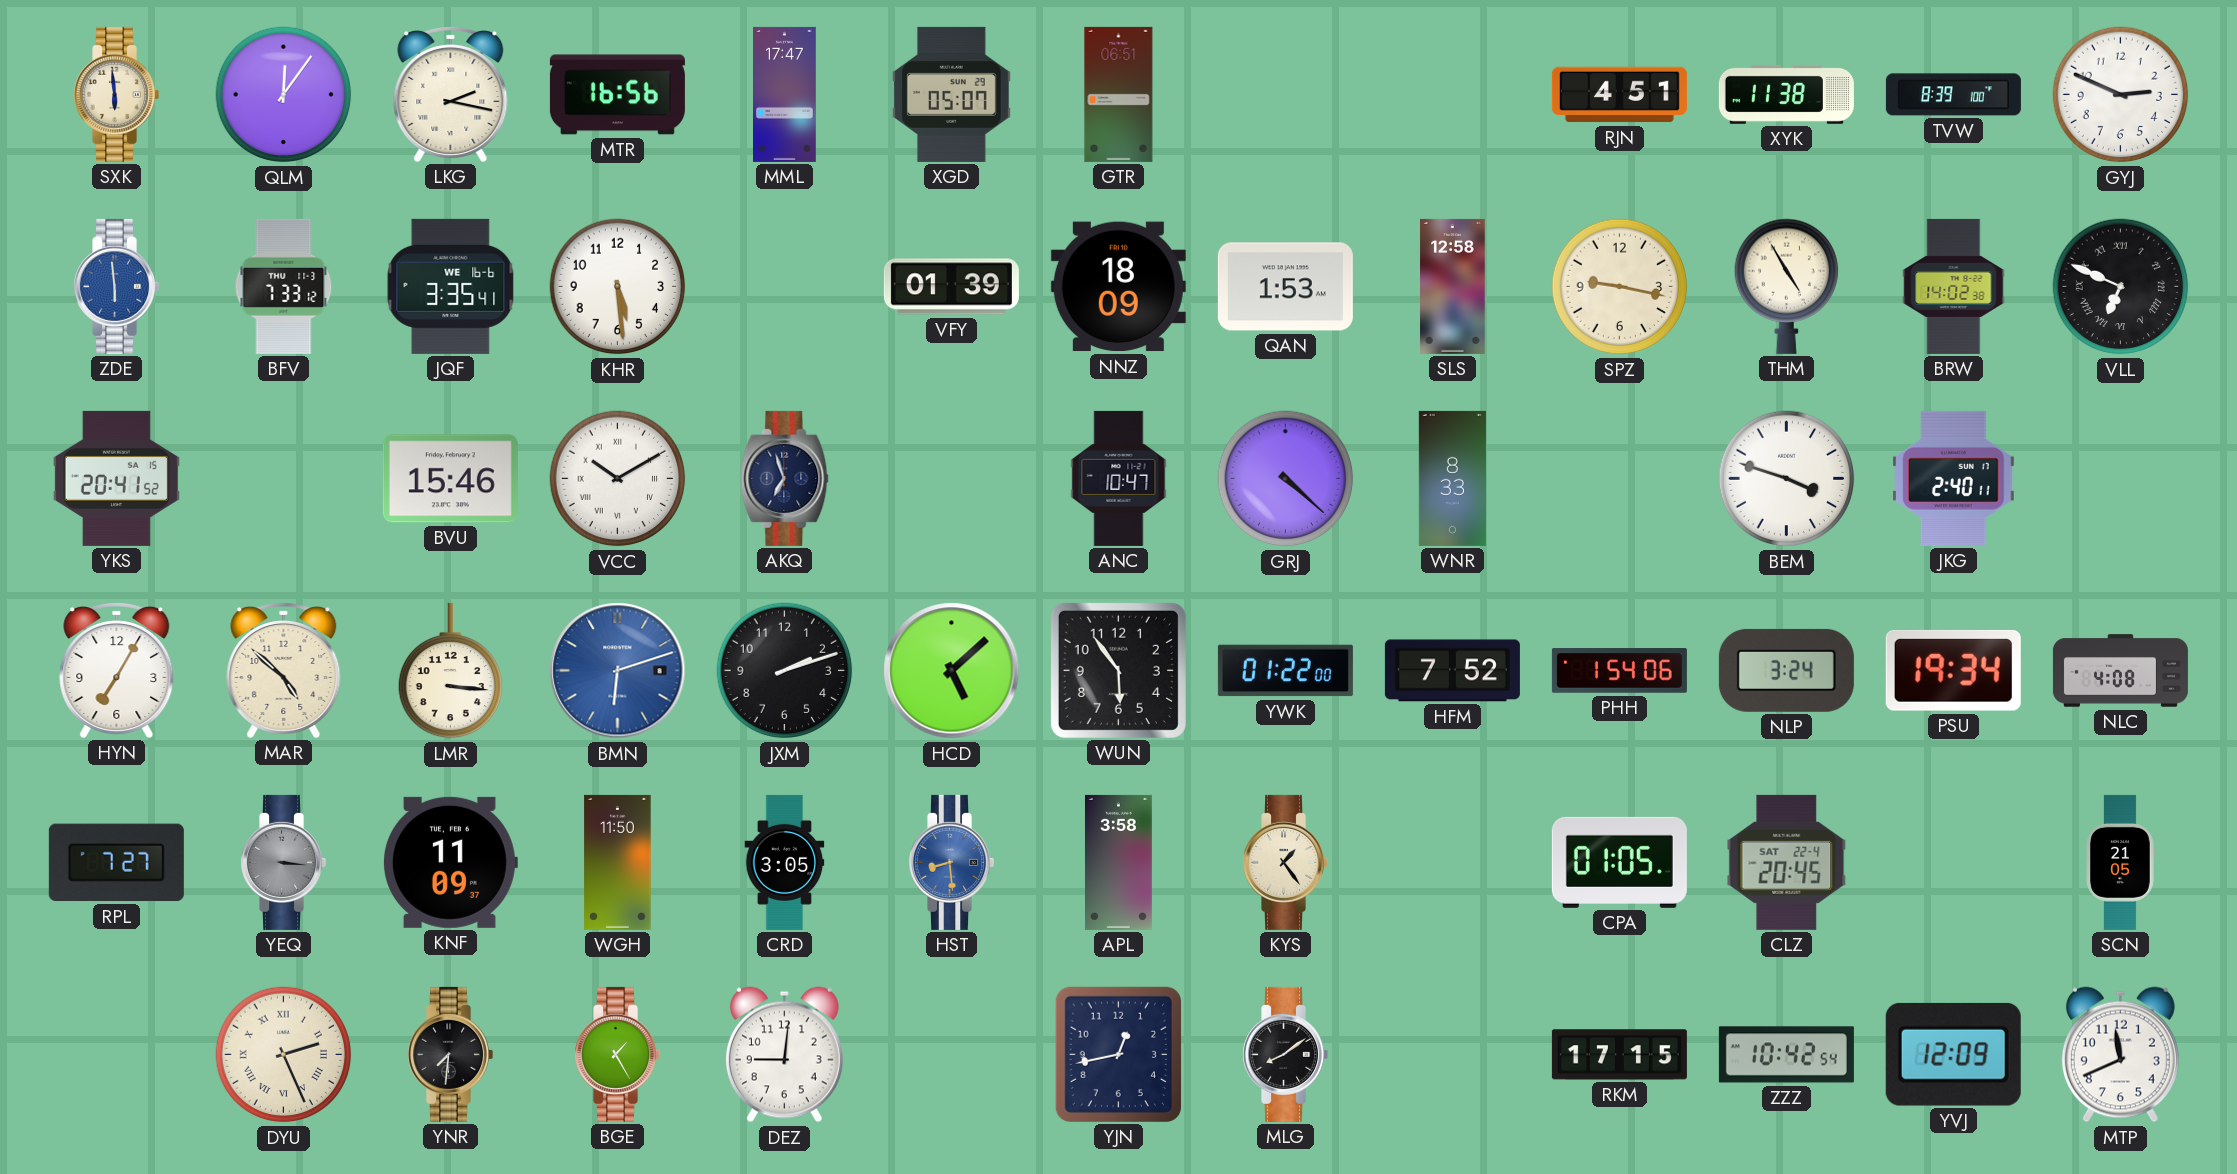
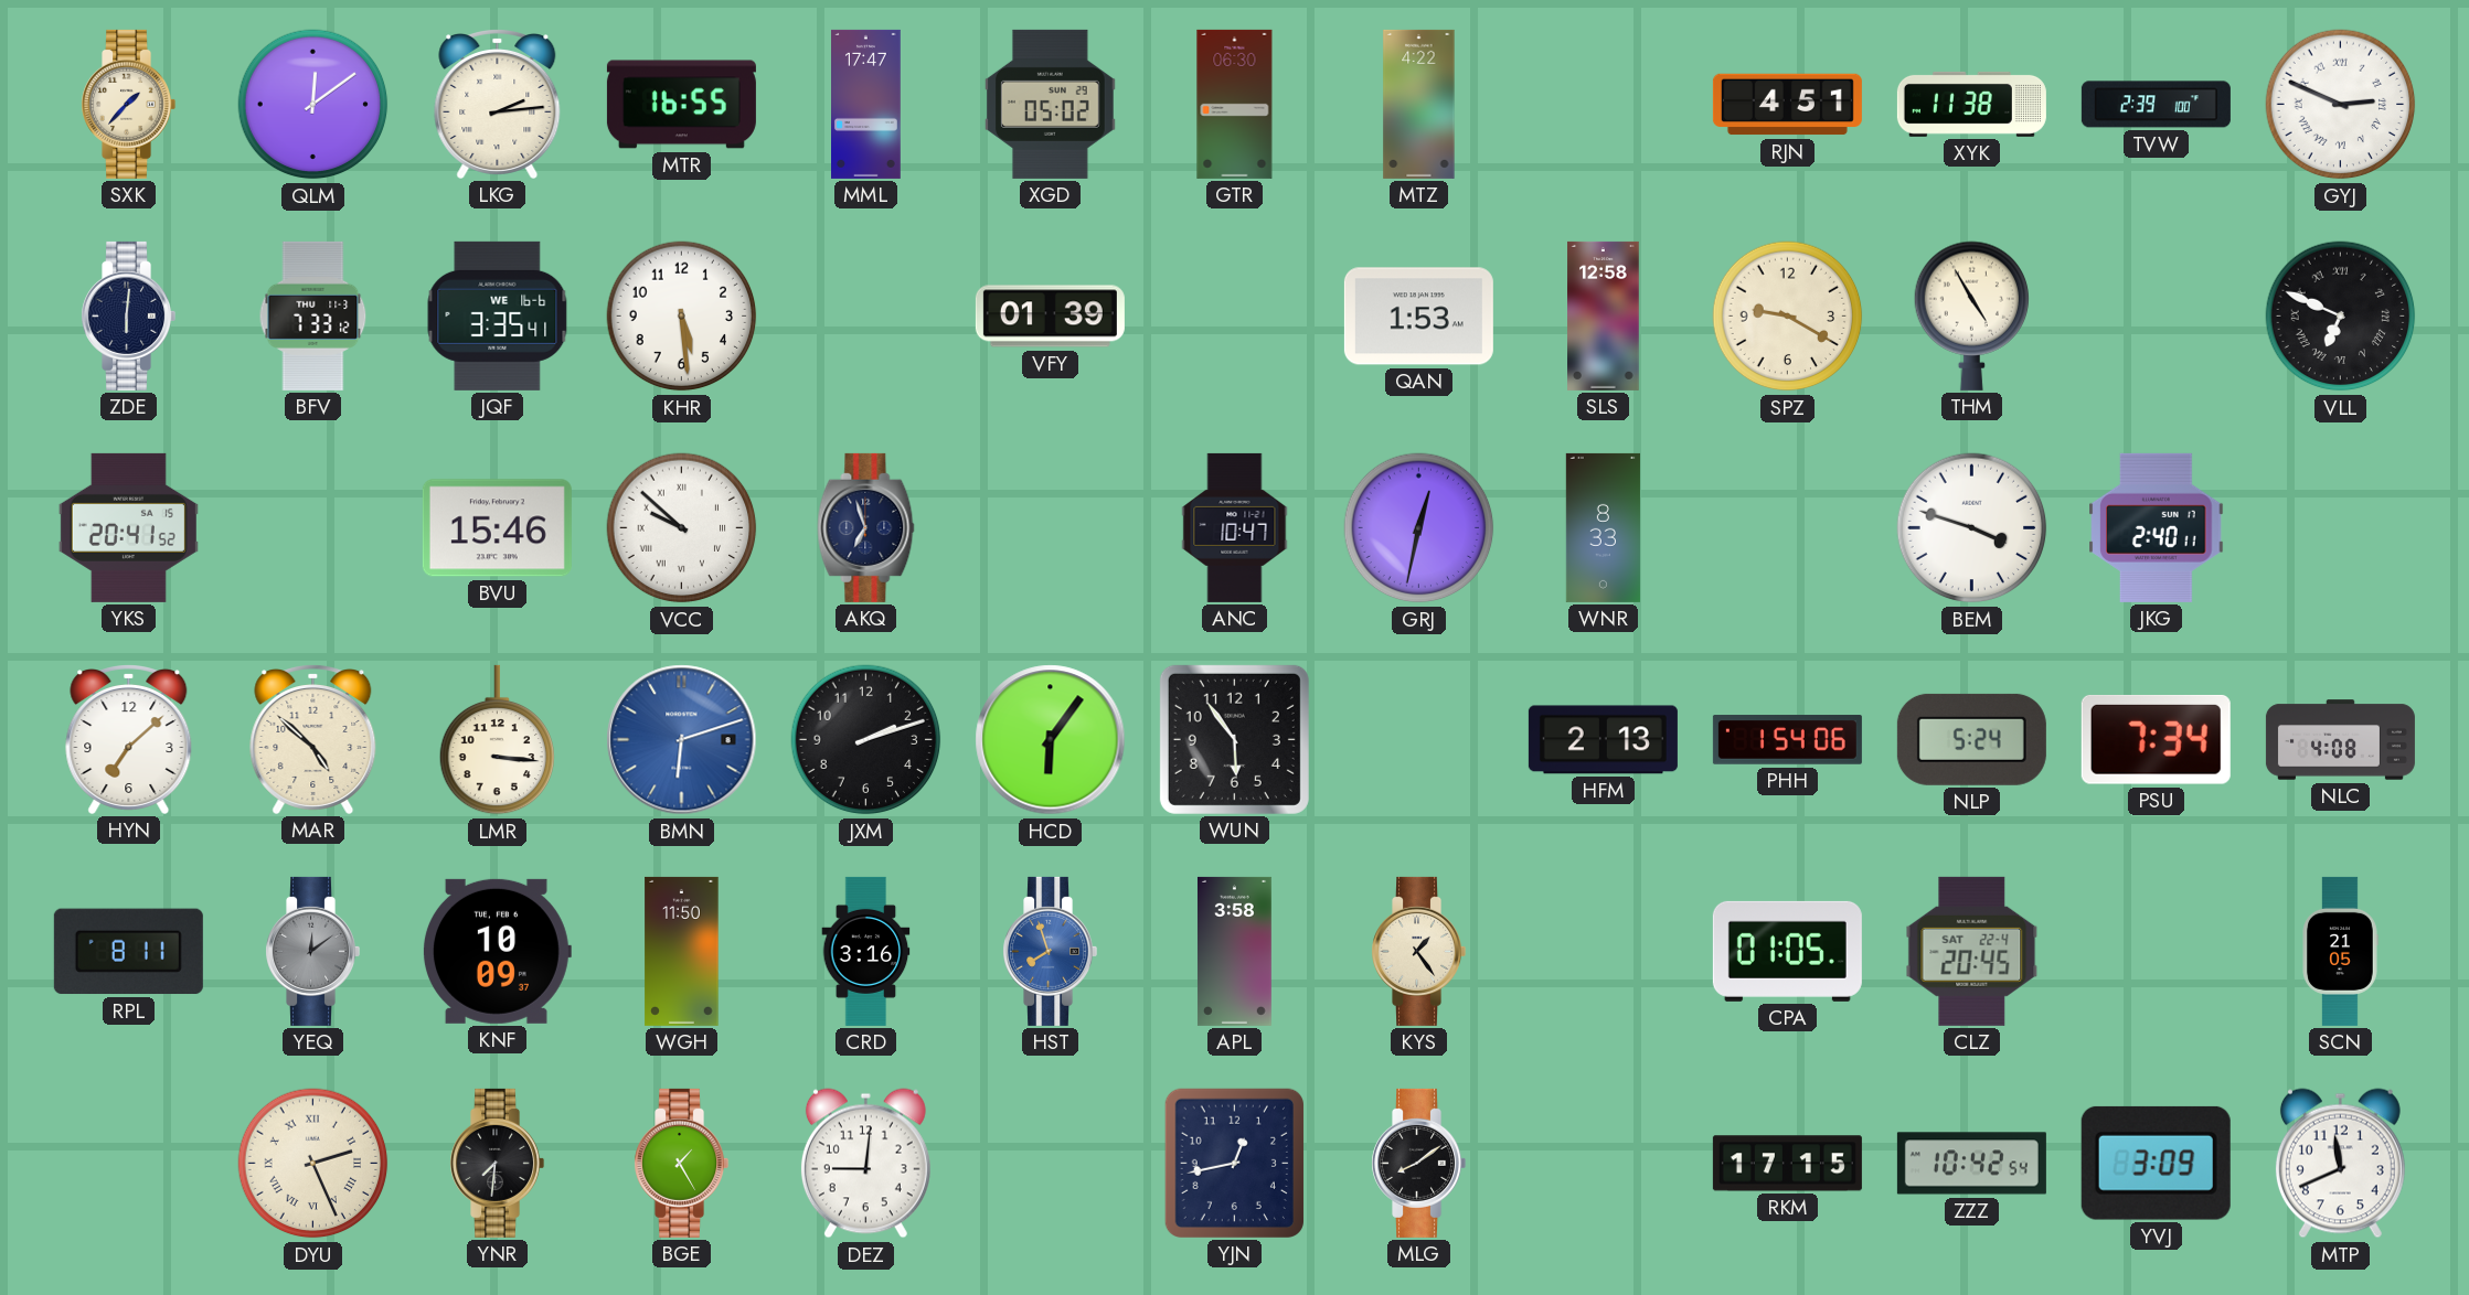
SXK: 5:59 -> 1:37
QLM: 12:06 -> 12:09
LKG: 2:17 -> 2:14
MTR: 16:56 -> 16:55
XGD: 05:07 -> 05:02
GTR: 06:51 -> 06:30
MTZ: none -> 4:22
TVW: 8:39 -> 2:39
GYJ numerals: Arabic -> Roman
ZDE: 5:59 -> 6:01
ZDE dial: blue -> navy
NNZ: 18:09 -> none
SPZ: 9:17 -> 9:20
BRW: 14:02 -> none
VCC: 10:10 -> 9:52
GRJ: 4:22 -> 12:32
HYN: 7:05 -> 7:08
HCD: 5:08 -> 6:06
YWK: 01:22 -> none
HFM: 7:52 -> 2:13
NLP: 3:24 -> 5:24
PSU: 19:34 -> 7:34
RPL: 7:27 -> 8:11
YEQ: 3:16 -> 12:09
KNF: 11:09 -> 10:09
CRD: 3:05 -> 3:16
HST: 8:29 -> 7:57
YVJ: 12:09 -> 3:09
